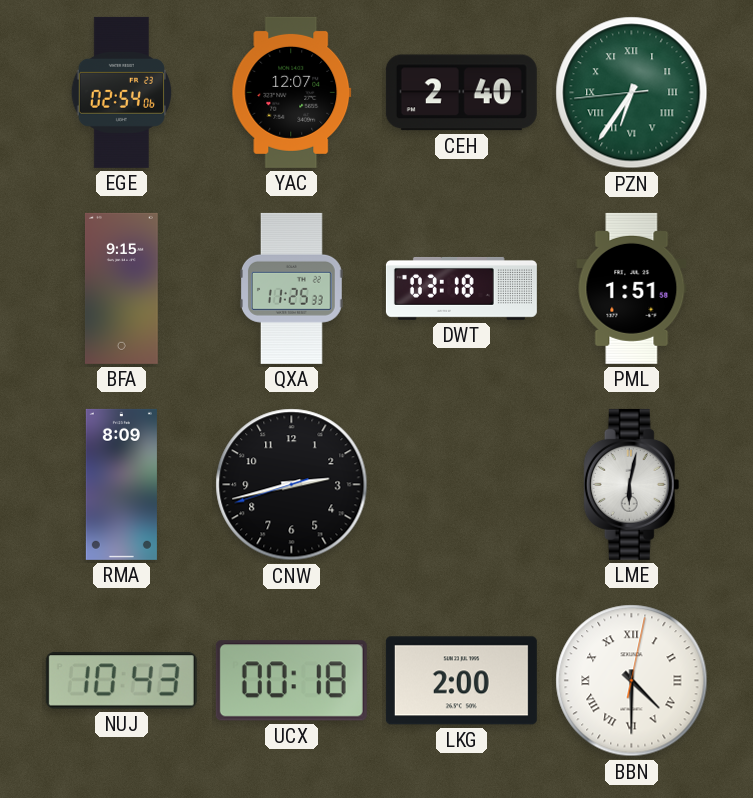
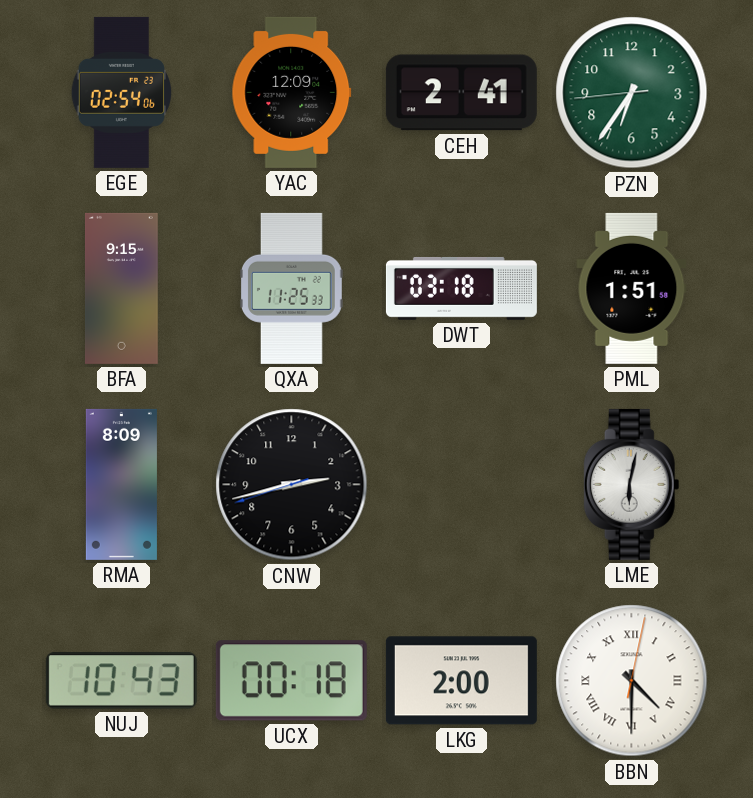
YAC: 12:07 -> 12:09
CEH: 2:40 -> 2:41
PZN numerals: Roman -> Arabic
